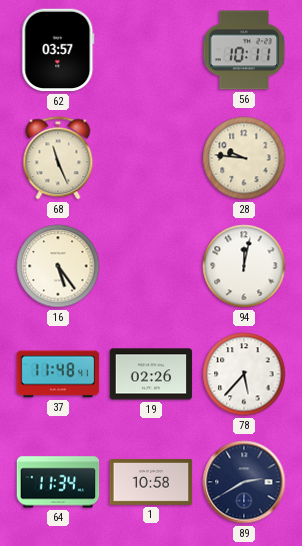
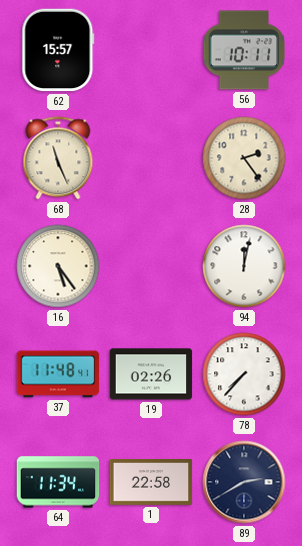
62: 03:57 -> 15:57
28: 9:46 -> 2:24
78: 5:37 -> 7:37
1: 10:58 -> 22:58
